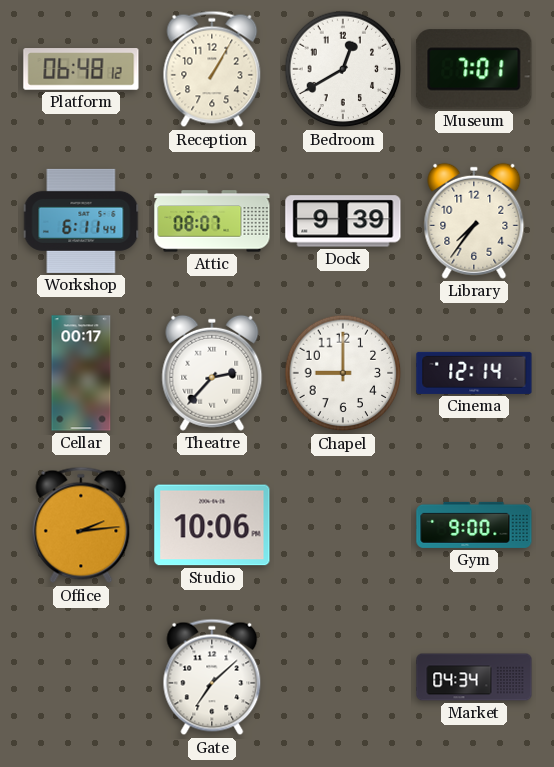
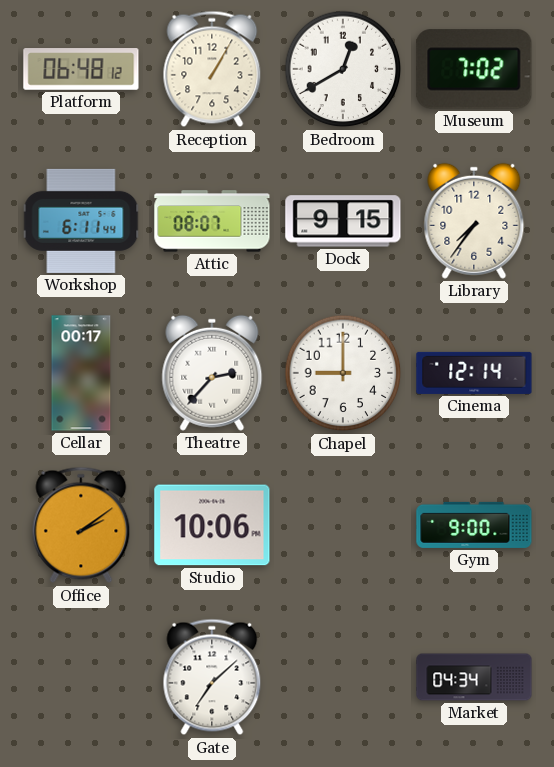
Museum: 7:01 -> 7:02
Dock: 9:39 -> 9:15
Office: 2:14 -> 2:09
